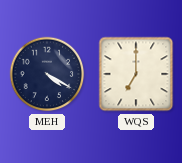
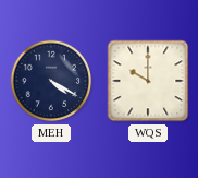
WQS: 7:00 -> 10:00
